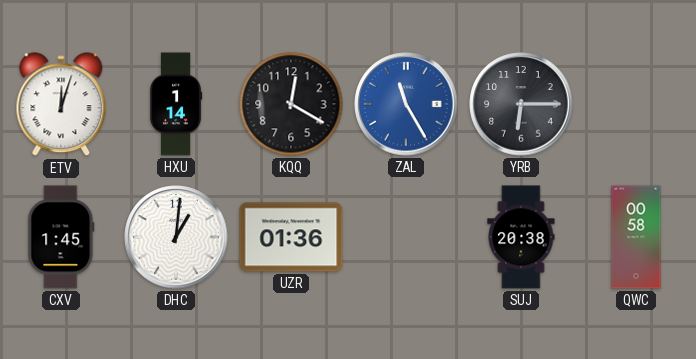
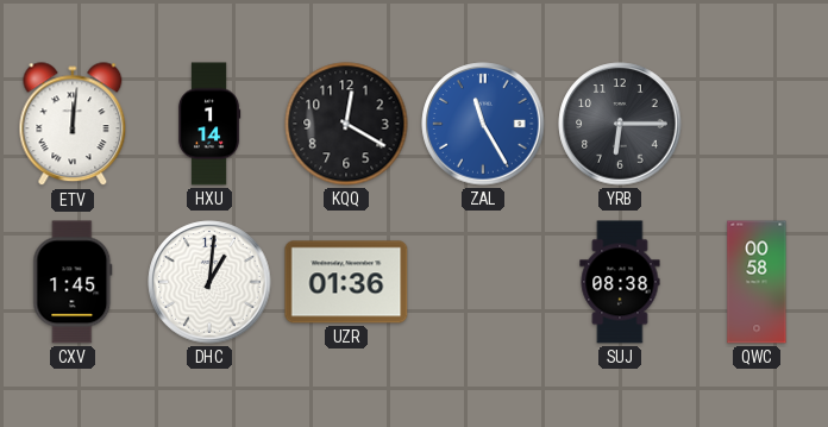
ETV: 12:03 -> 12:01
SUJ: 20:38 -> 08:38
